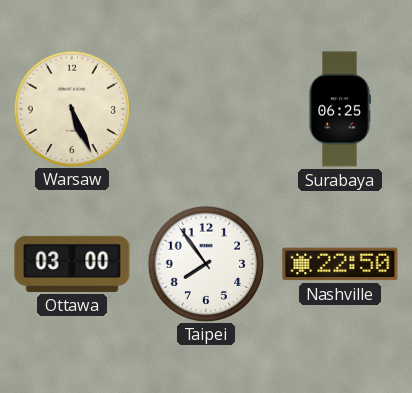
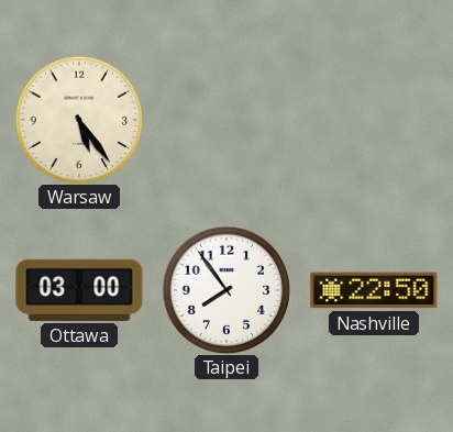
Warsaw: 5:26 -> 5:24
Surabaya: 06:25 -> none
